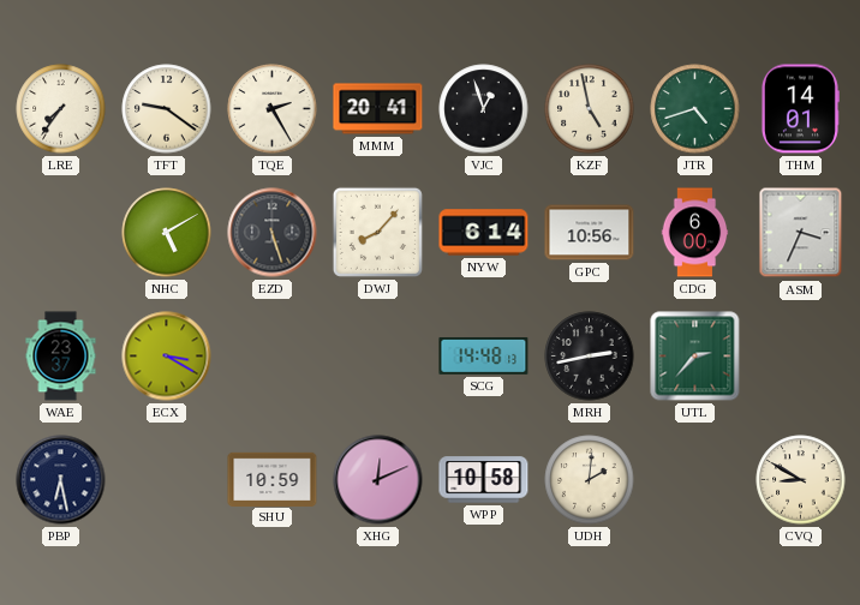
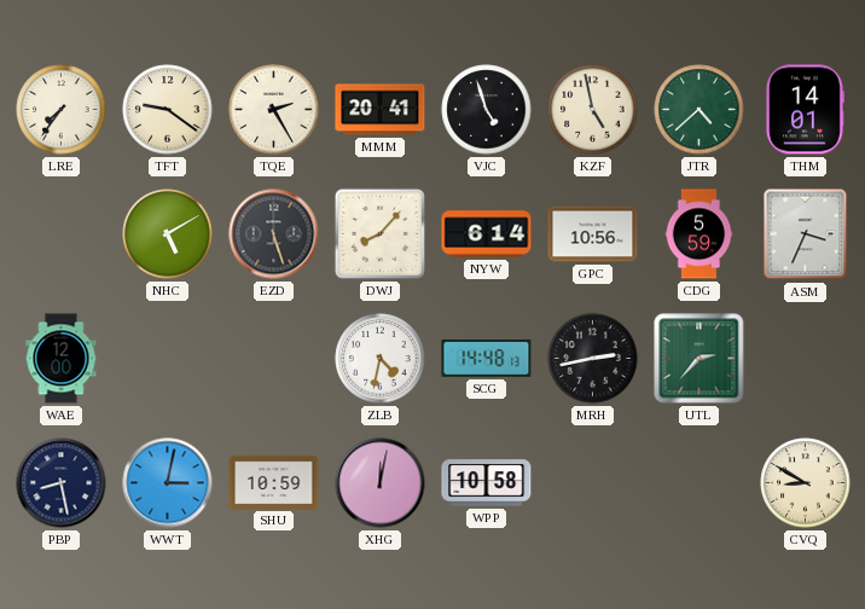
VJC: 12:57 -> 4:57
JTR: 4:42 -> 4:38
CDG: 6:00 -> 5:59
WAE: 23:37 -> 12:00
ECX: 3:20 -> none
ZLB: none -> 4:32
PBP: 6:28 -> 8:28
WWT: none -> 3:02
XHG: 12:11 -> 12:02
UDH: 2:01 -> none
